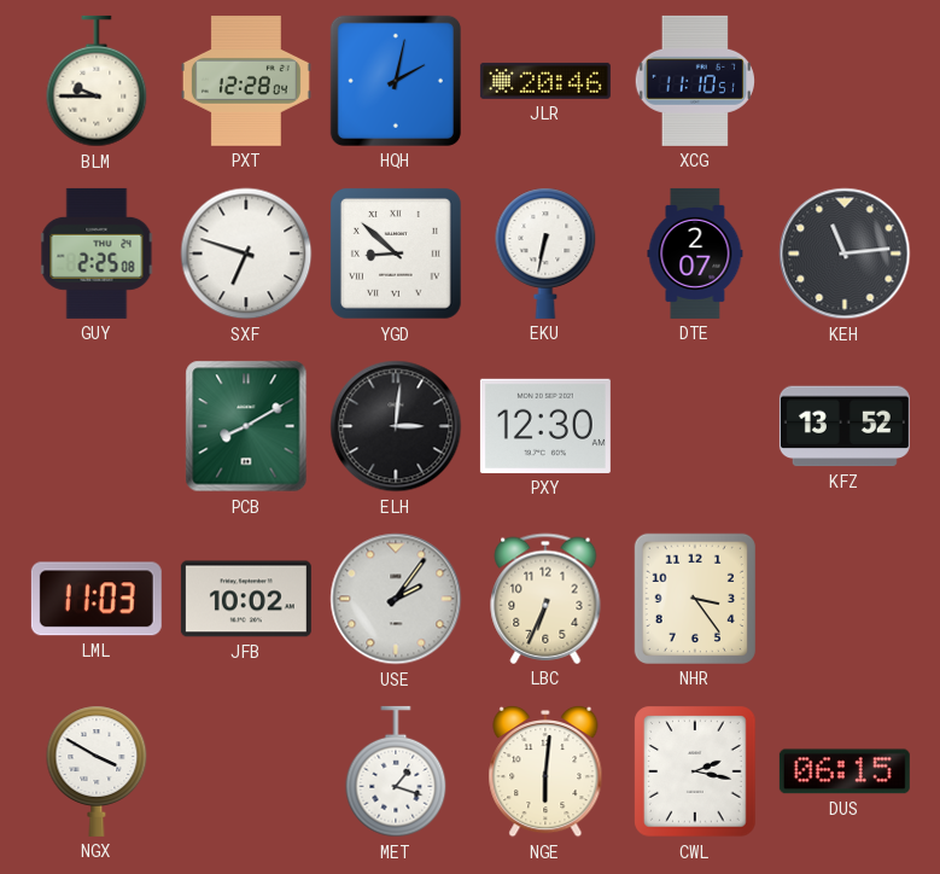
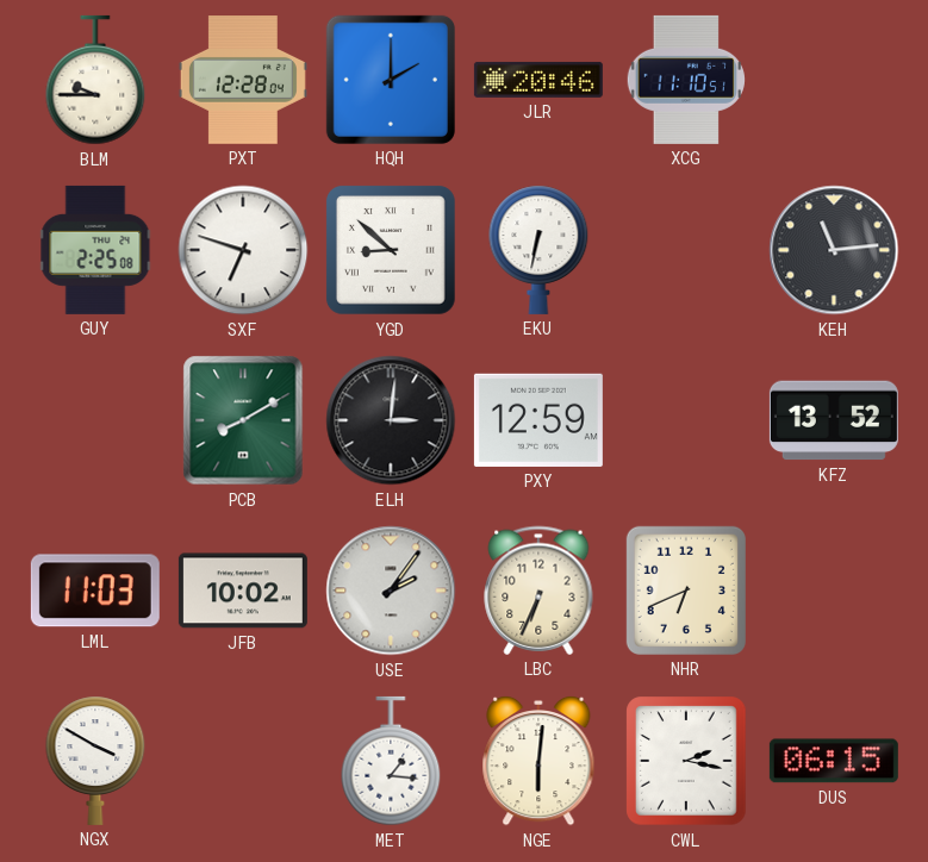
HQH: 2:02 -> 2:00
DTE: 2:07 -> none
PXY: 12:30 -> 12:59
NHR: 3:24 -> 6:41
MET: 1:18 -> 1:16
